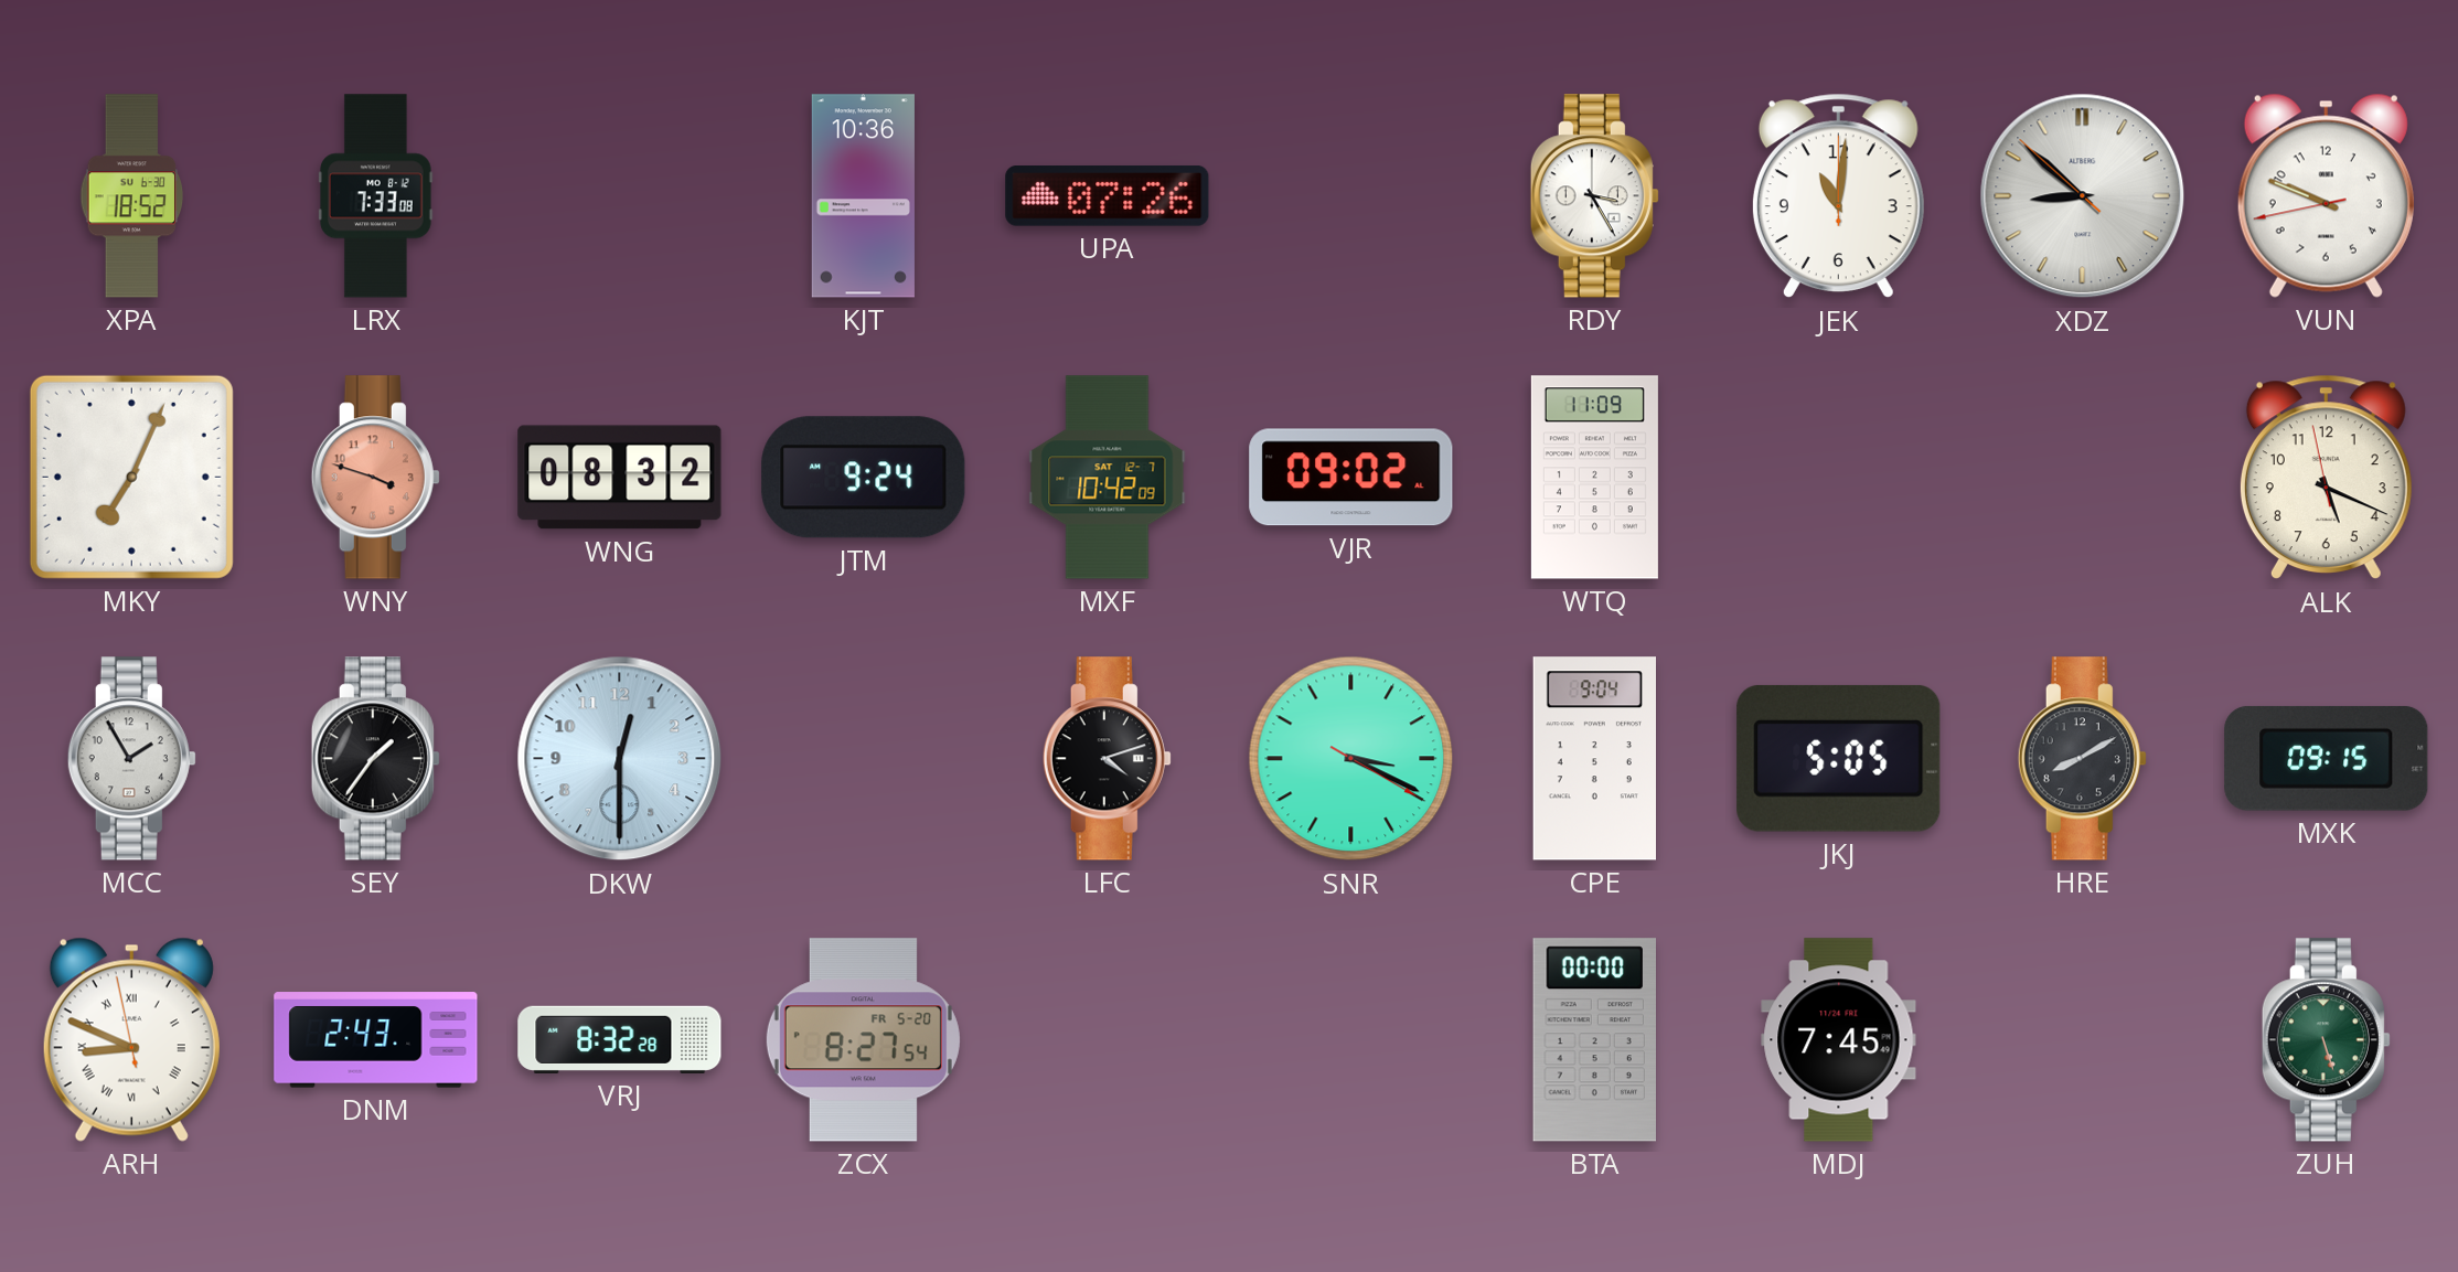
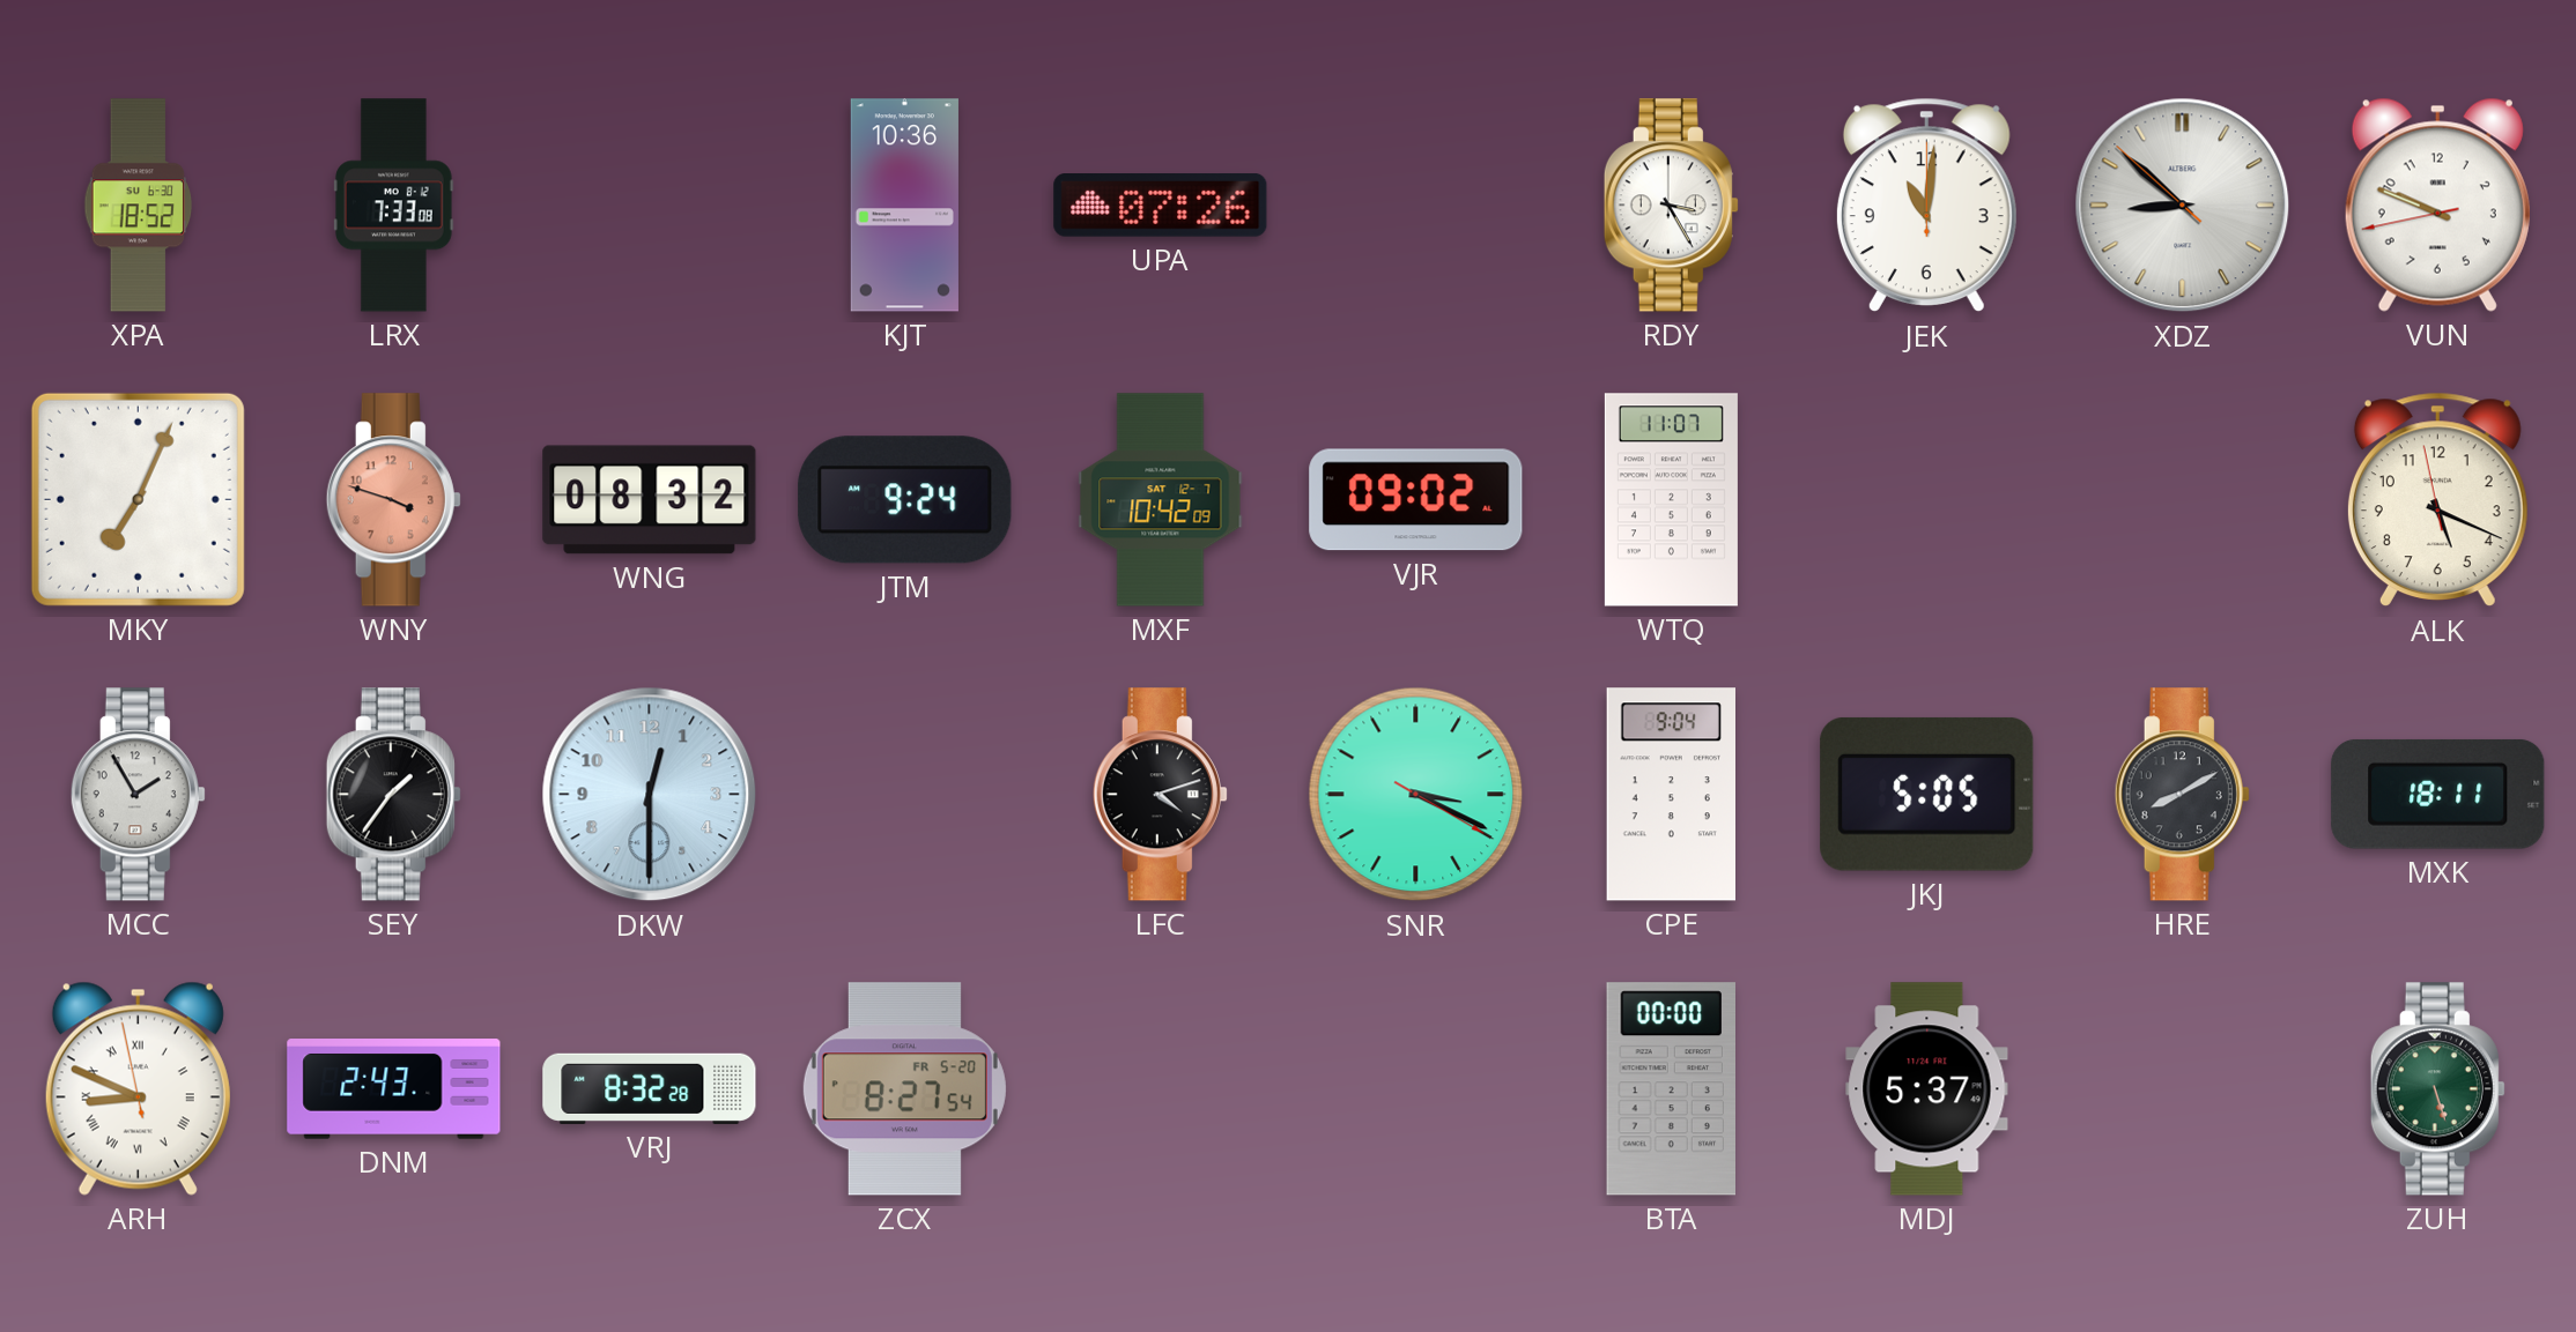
WTQ: 11:09 -> 11:07
MXK: 09:15 -> 18:11
MDJ: 7:45 -> 5:37
